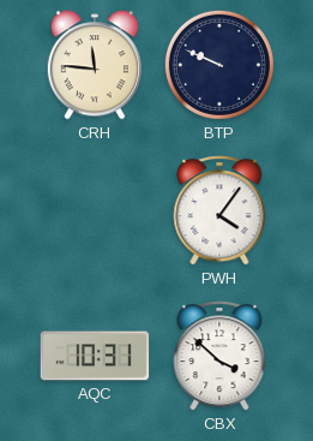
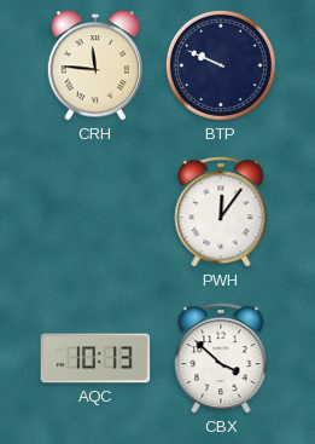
PWH: 4:06 -> 12:06
AQC: 10:31 -> 10:13
